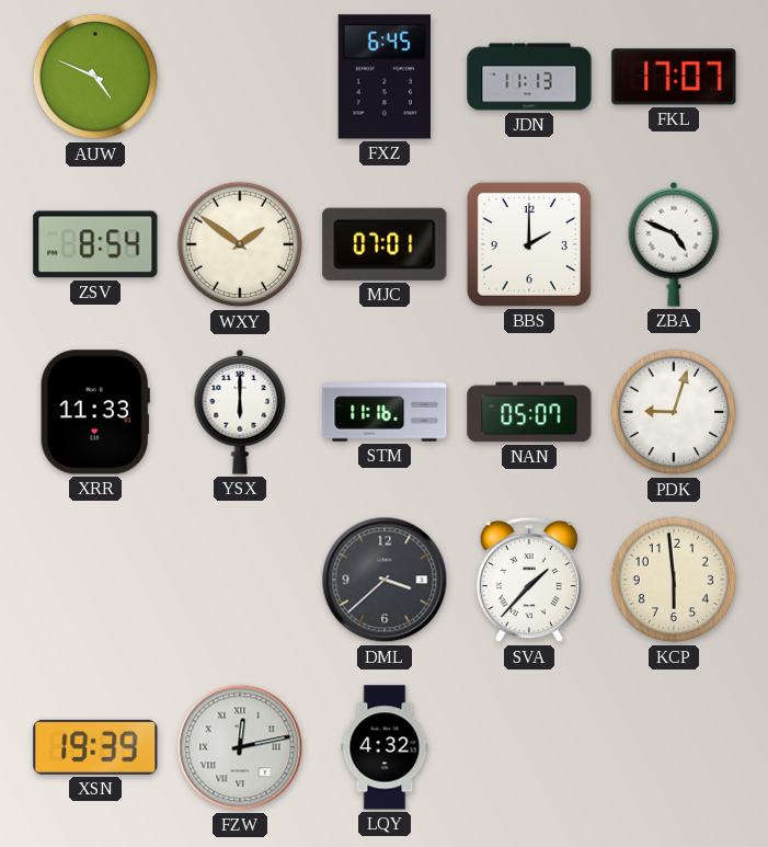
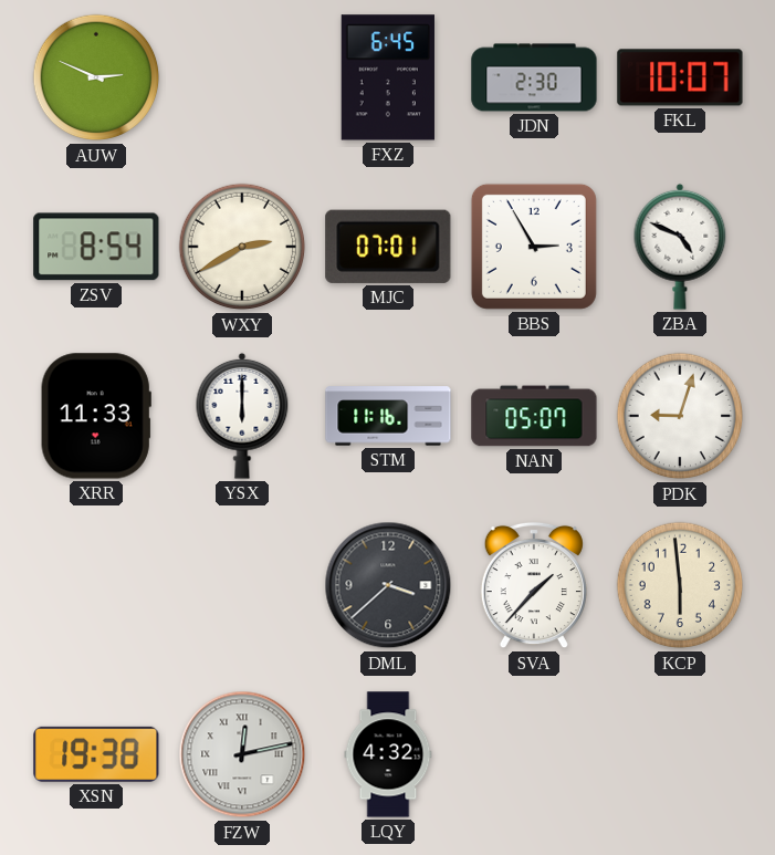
AUW: 4:49 -> 2:49
JDN: 11:13 -> 2:30
FKL: 17:07 -> 10:07
WXY: 1:51 -> 2:40
BBS: 2:00 -> 2:55
XSN: 19:39 -> 19:38
